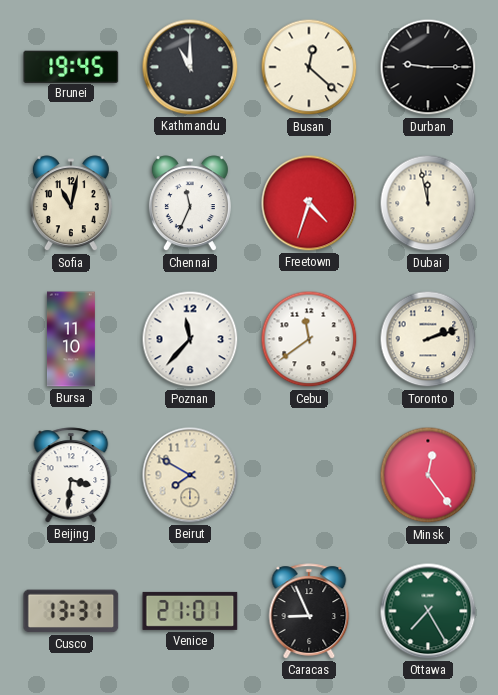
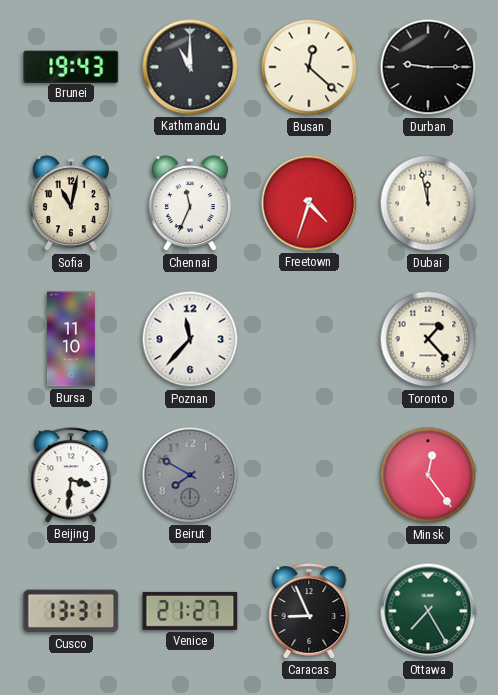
Brunei: 19:45 -> 19:43
Cebu: 11:39 -> none
Toronto: 2:12 -> 1:23
Beirut dial: cream -> grey
Venice: 21:01 -> 21:27
